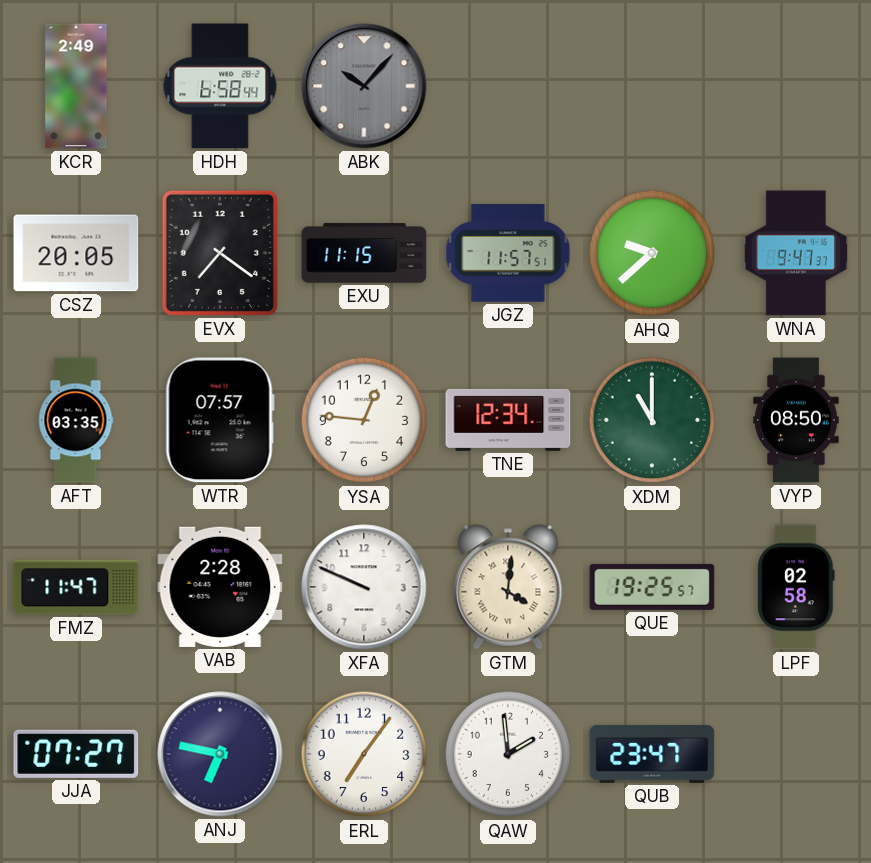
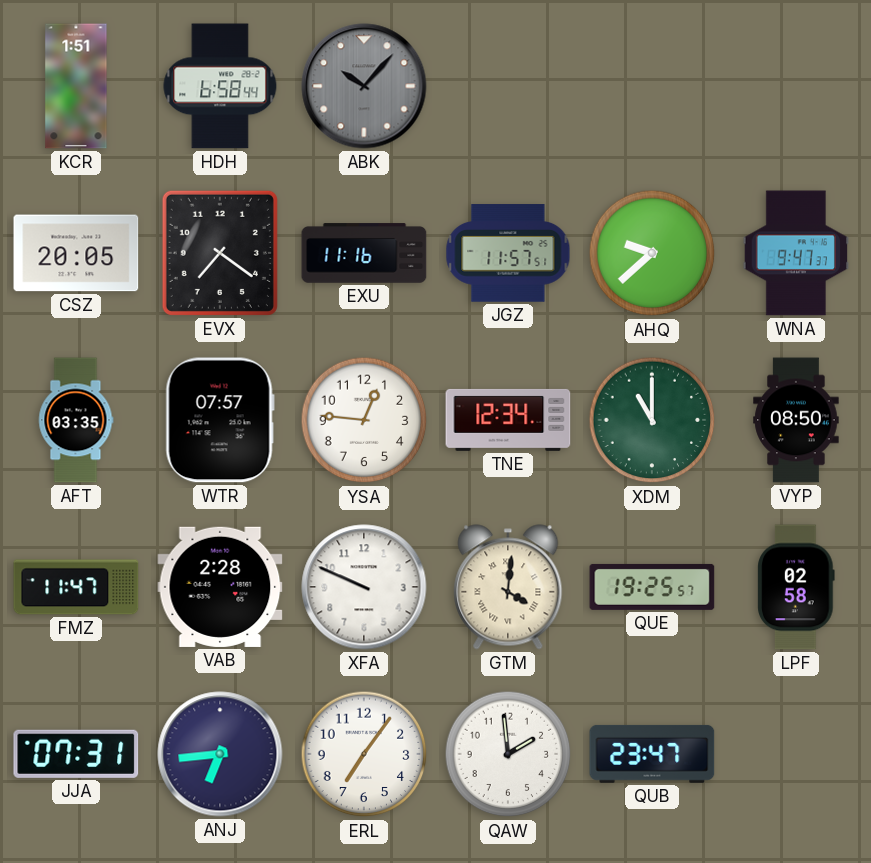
KCR: 2:49 -> 1:51
EXU: 11:15 -> 11:16
JJA: 07:27 -> 07:31
ANJ: 6:47 -> 6:44
